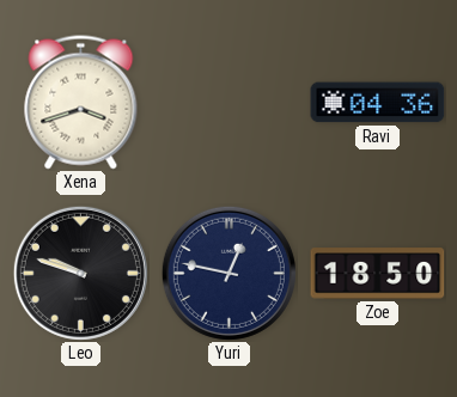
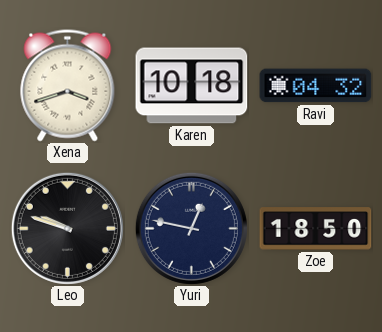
Karen: none -> 10:18
Ravi: 04:36 -> 04:32
